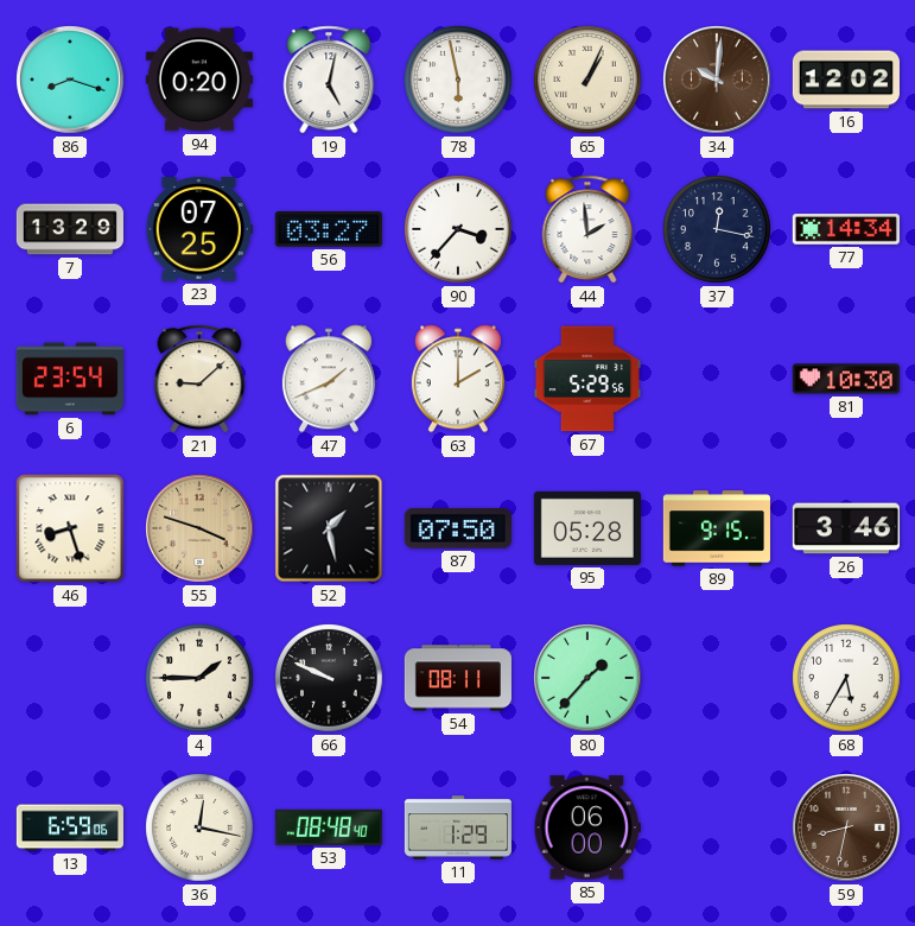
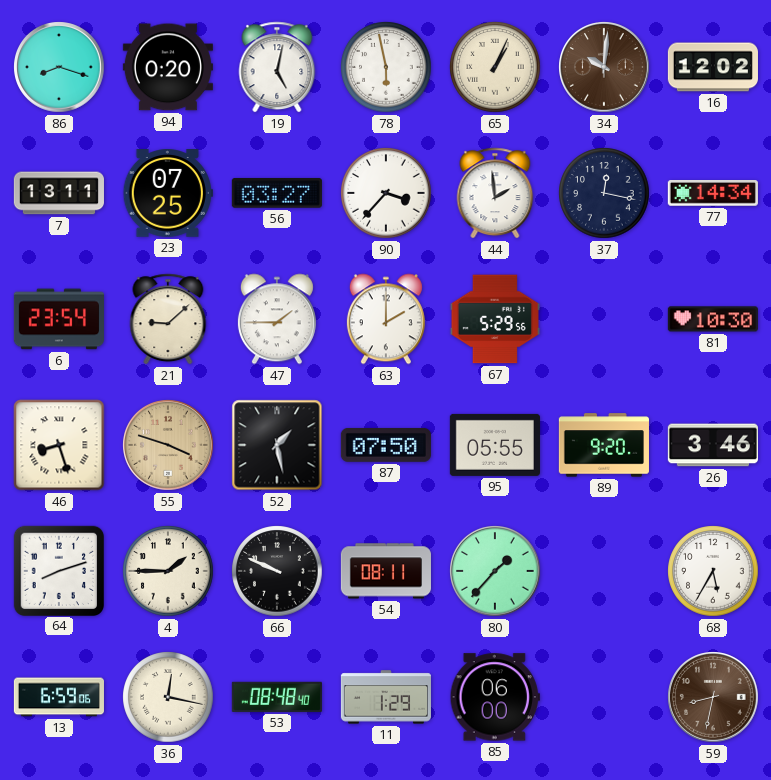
7: 13:29 -> 13:11
47: 1:41 -> 1:45
95: 05:28 -> 05:55
89: 9:15 -> 9:20
64: none -> 8:12
